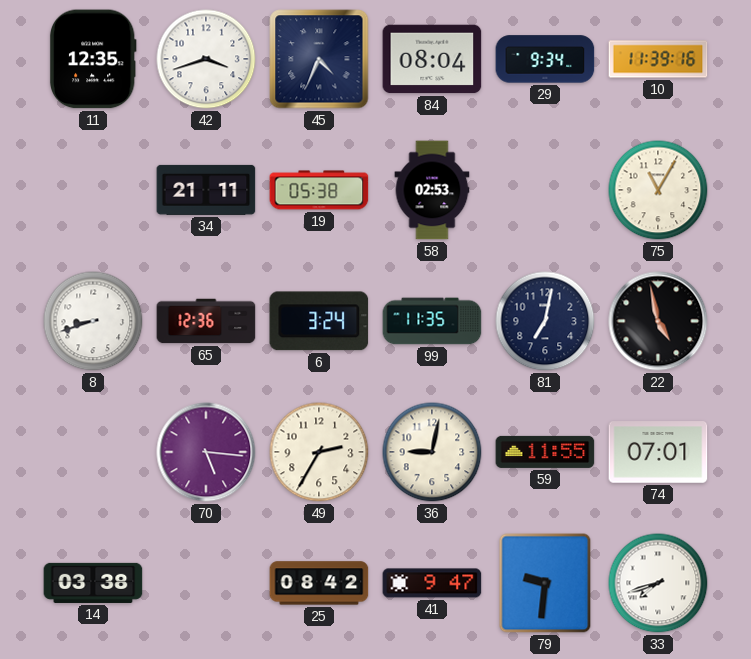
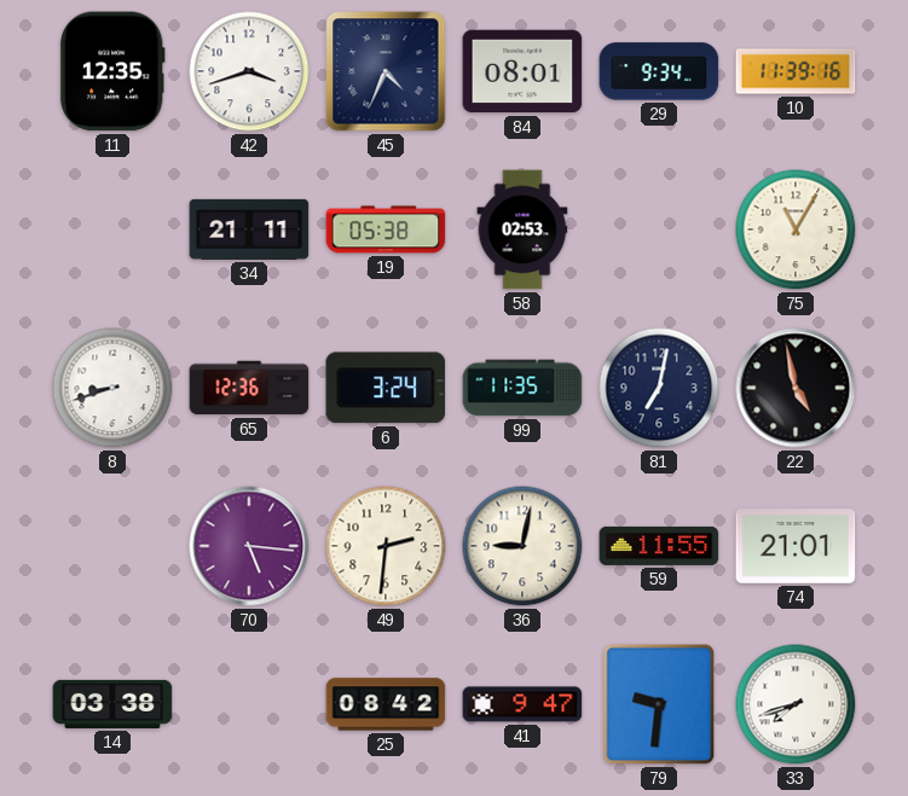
84: 08:04 -> 08:01
49: 2:35 -> 2:31
74: 07:01 -> 21:01
